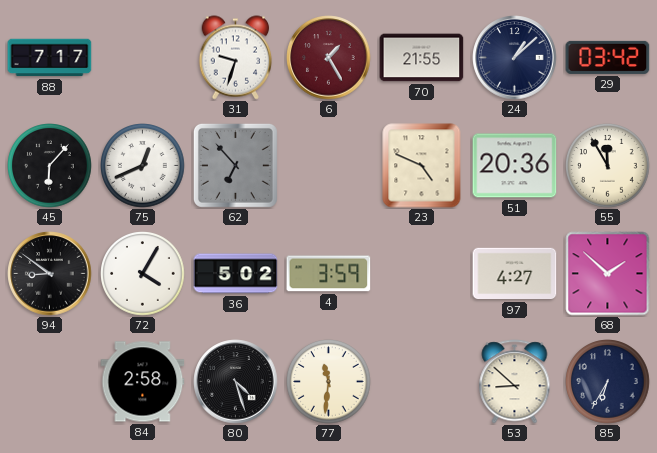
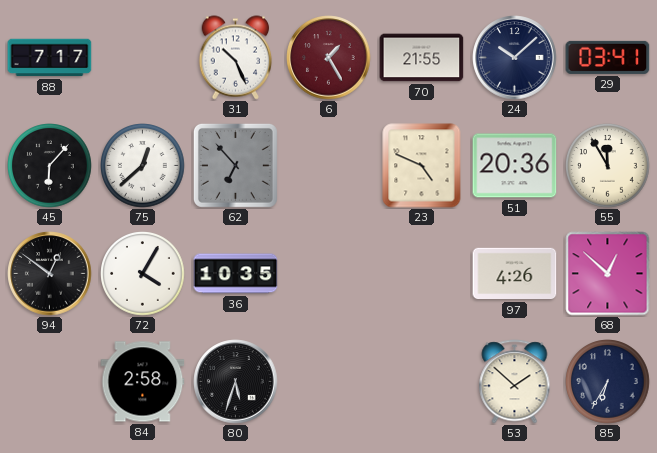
31: 9:33 -> 10:26
24: 1:08 -> 10:08
29: 03:42 -> 03:41
75: 12:41 -> 12:38
94: 8:51 -> 12:51
36: 5:02 -> 10:35
4: 3:59 -> none
97: 4:27 -> 4:26
68: 1:52 -> 12:52
80: 4:27 -> 5:33
77: 11:31 -> none
53: 8:52 -> 1:52
